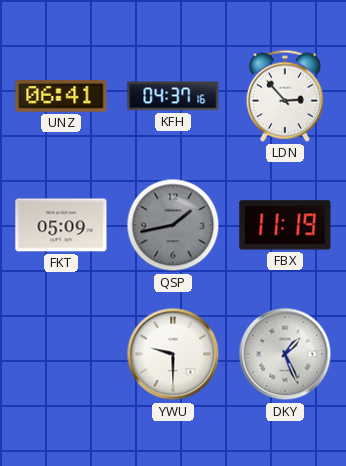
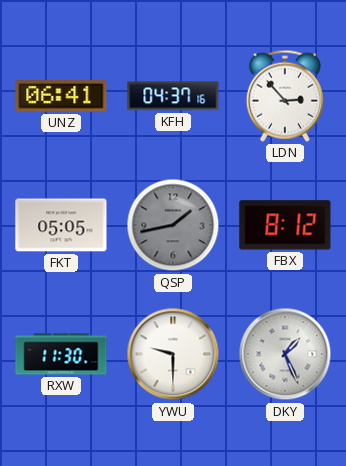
FKT: 05:09 -> 05:05
FBX: 11:19 -> 8:12
RXW: none -> 11:30
